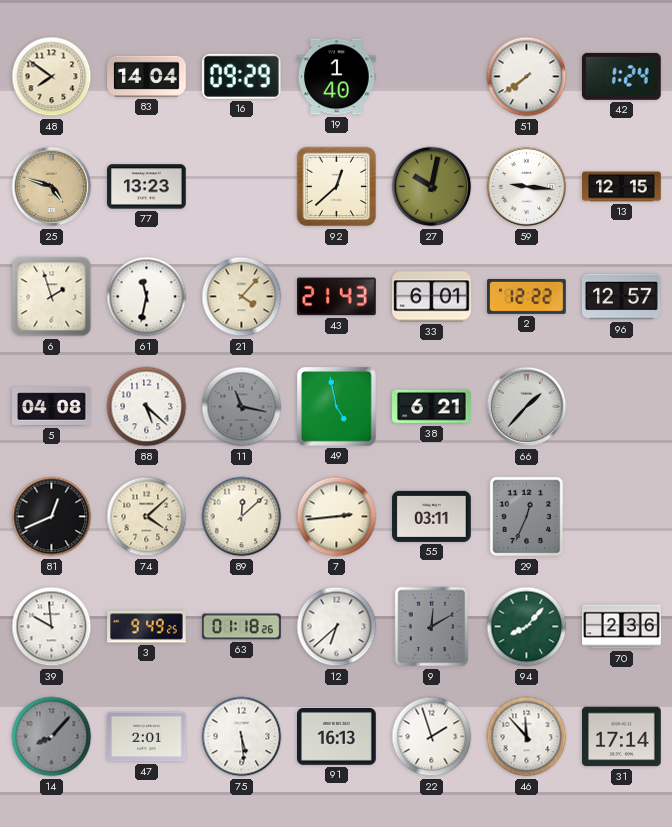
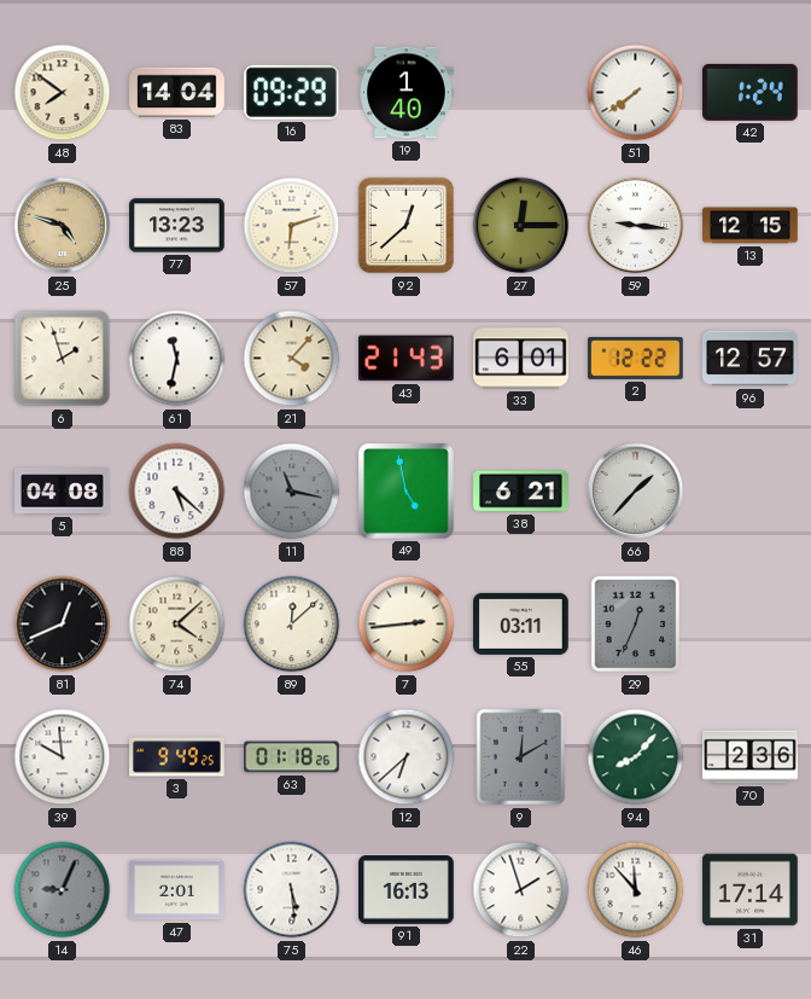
57: none -> 6:12
27: 10:02 -> 12:15
14: 8:07 -> 9:04
